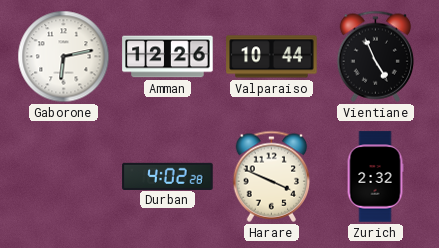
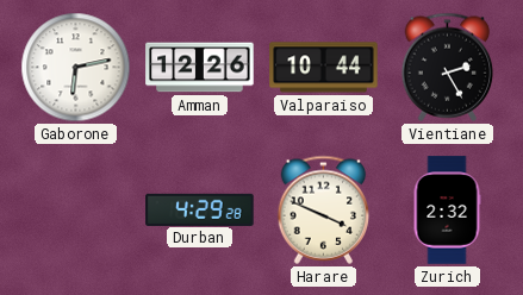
Vientiane: 4:56 -> 2:25
Durban: 4:02 -> 4:29
